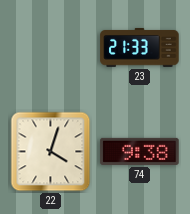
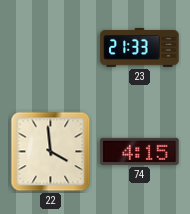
22: 4:03 -> 3:59
74: 9:38 -> 4:15
